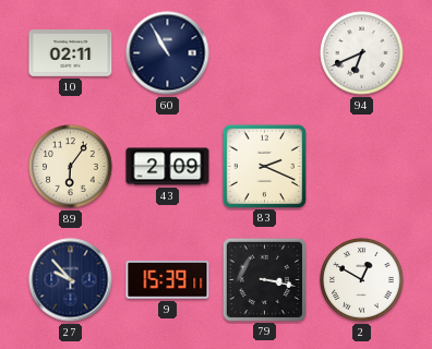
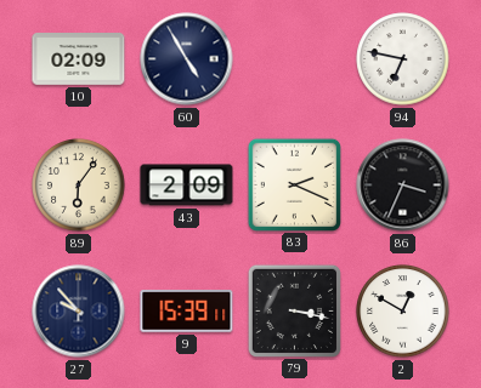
10: 02:11 -> 02:09
60: 10:55 -> 4:55
94: 6:41 -> 6:47
86: none -> 3:34
